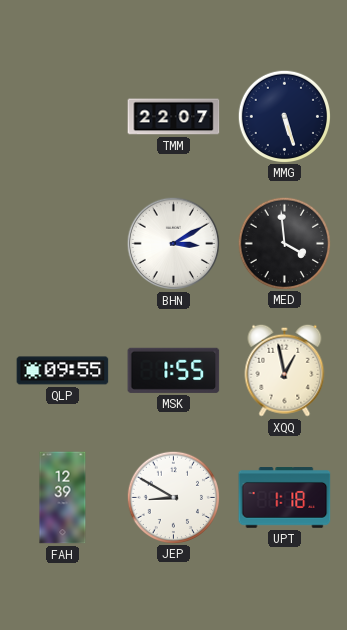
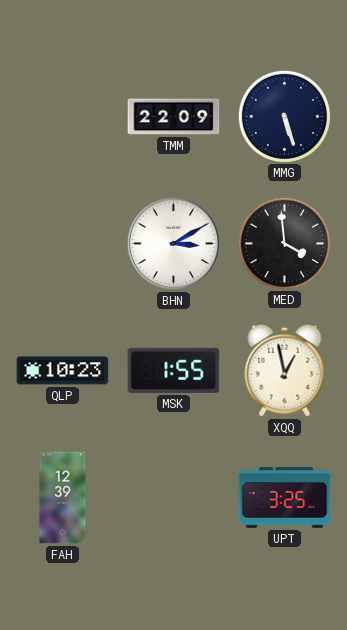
TMM: 22:07 -> 22:09
QLP: 09:55 -> 10:23
JEP: 8:50 -> none
UPT: 1:18 -> 3:25
